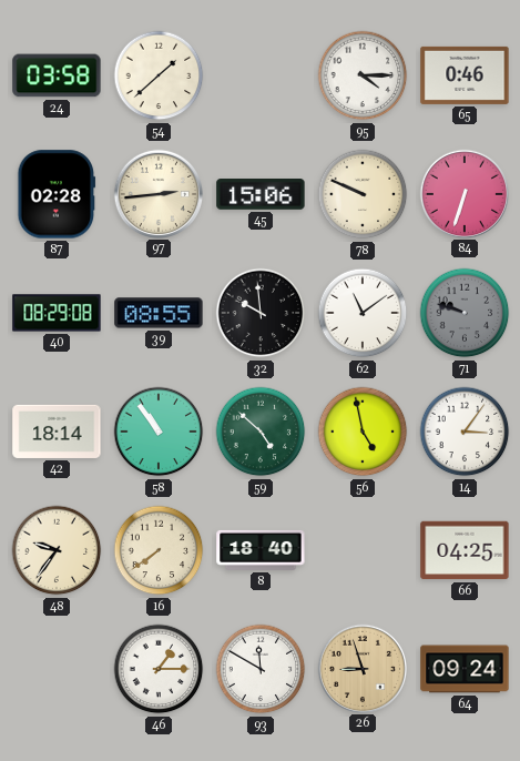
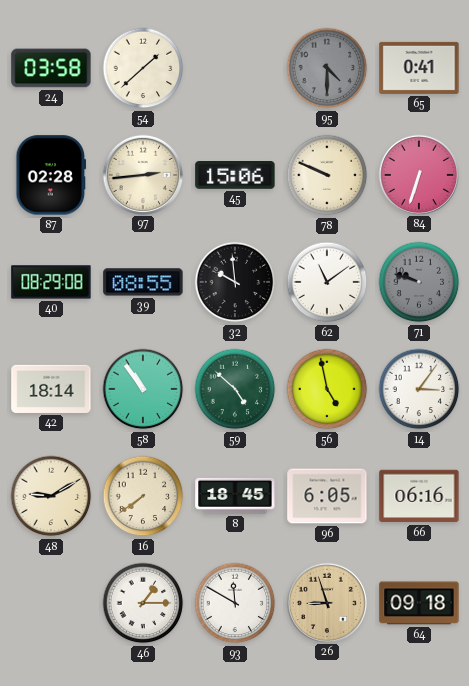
95: 4:15 -> 4:30
95 dial: white -> grey
65: 0:46 -> 0:41
48: 9:36 -> 9:10
8: 18:40 -> 18:45
96: none -> 6:05
66: 04:25 -> 06:16
64: 09:24 -> 09:18
